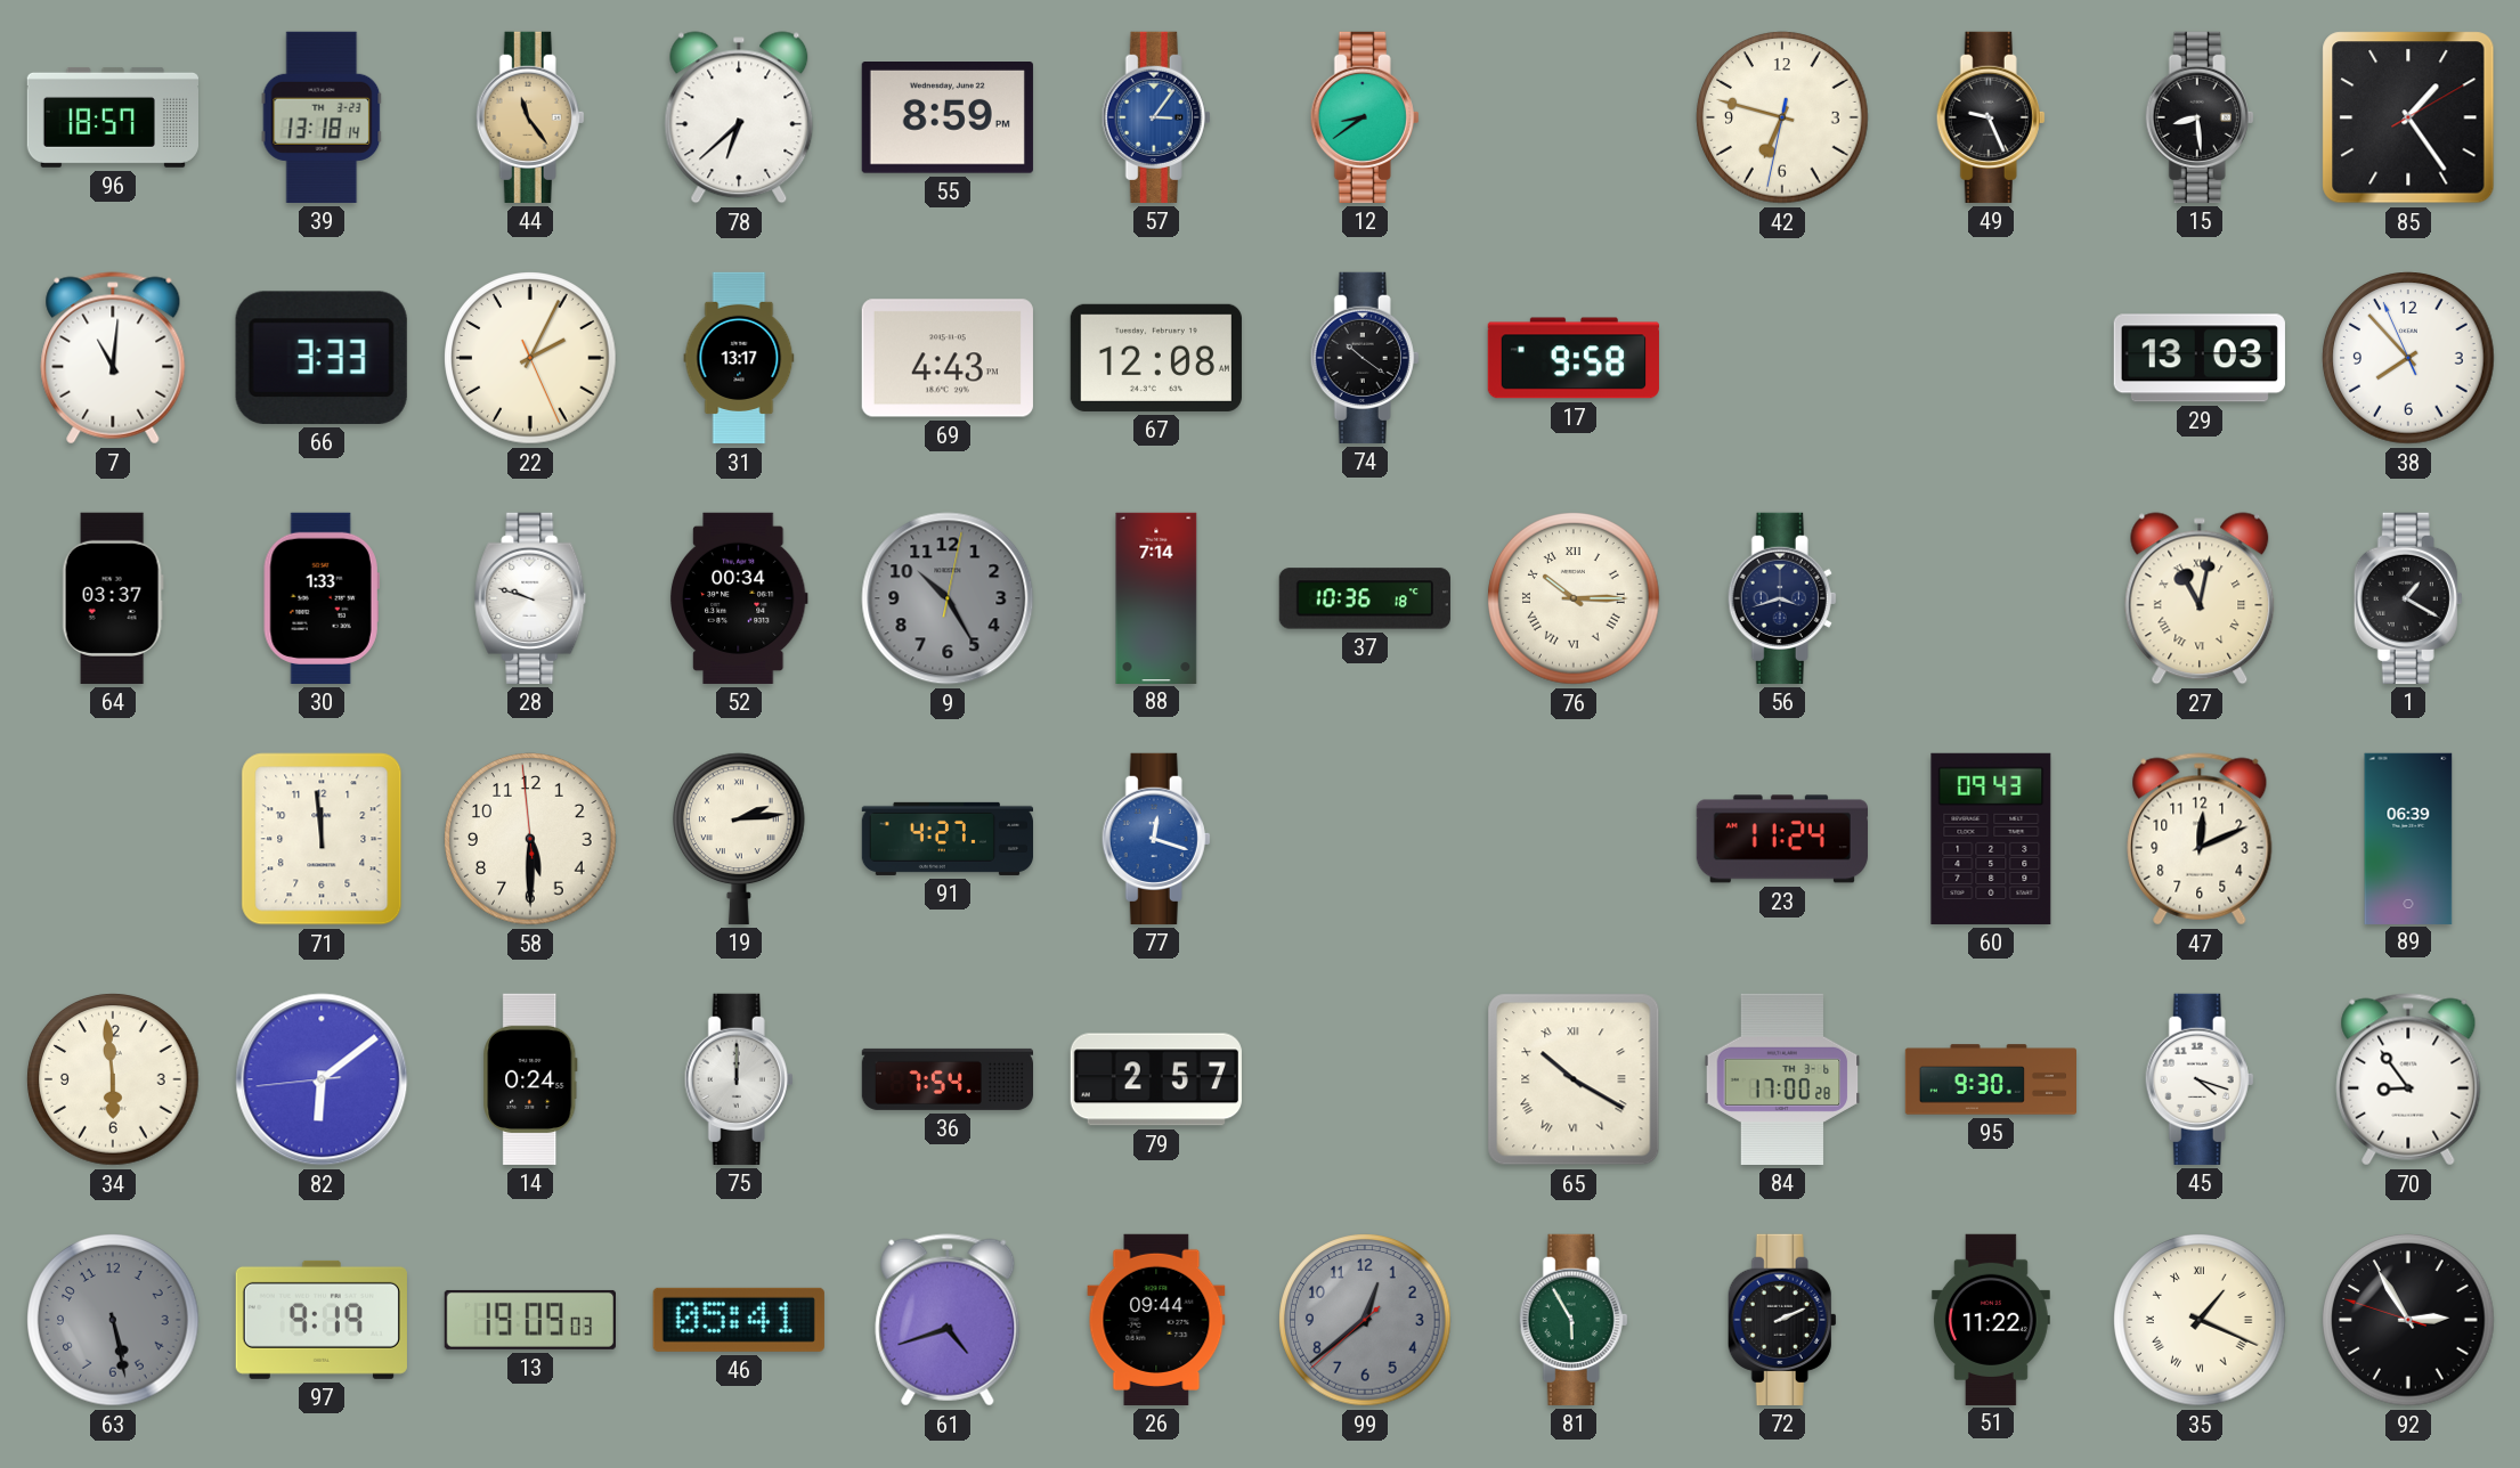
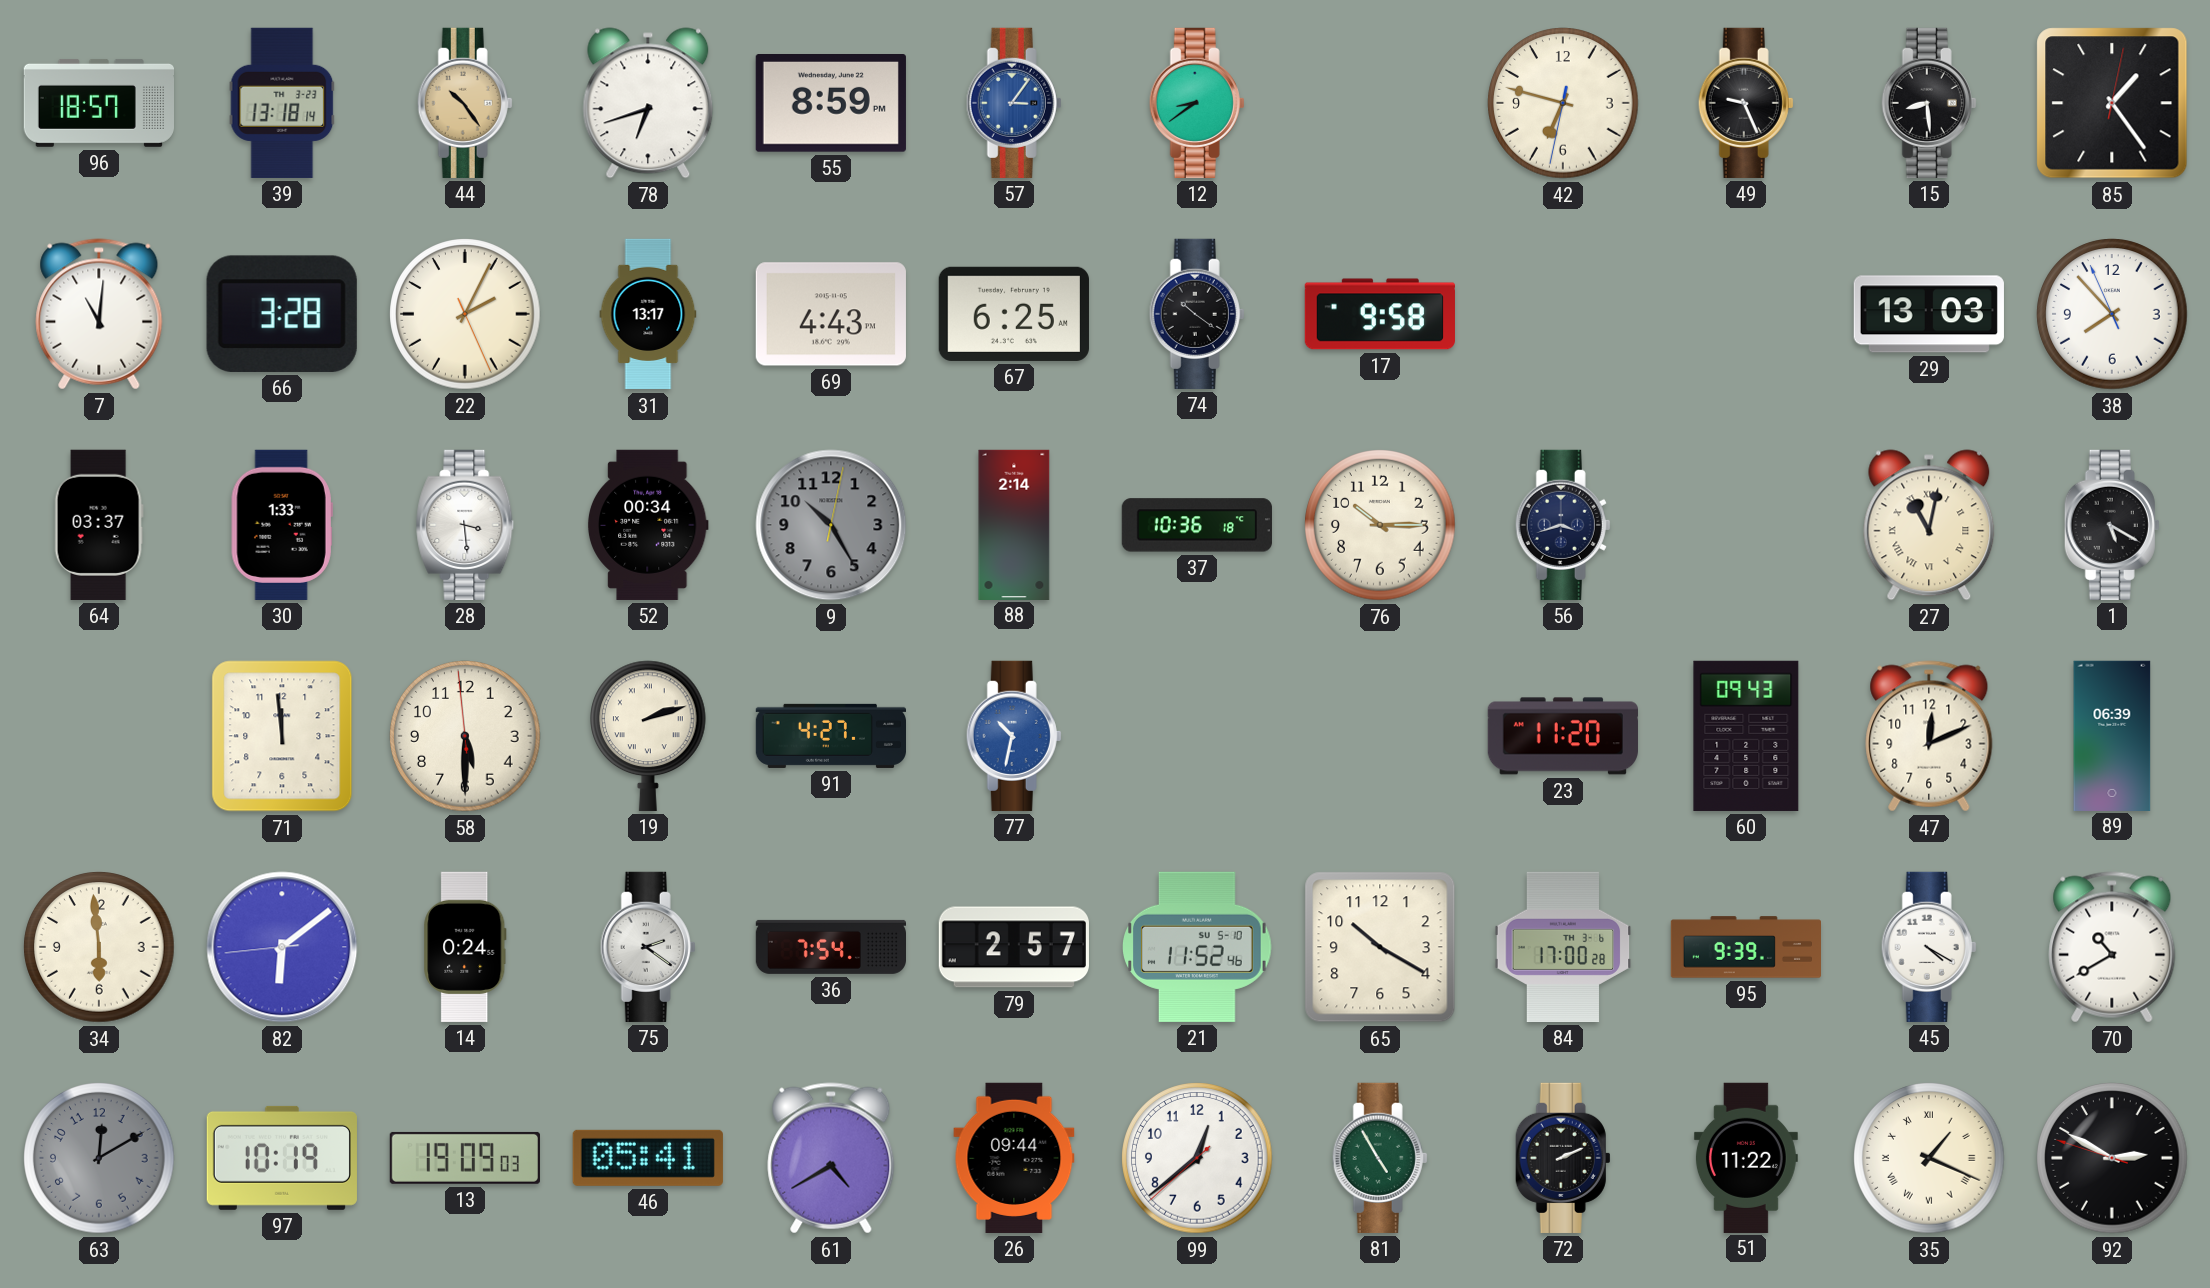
44: 11:24 -> 10:24
78: 6:38 -> 6:42
85: 1:24:10 -> 1:24:02
66: 3:33 -> 3:28
67: 12:08 -> 6:25
28: 9:48 -> 3:29
88: 7:14 -> 2:14
76 numerals: Roman -> Arabic
1: 1:20 -> 5:20
19: 2:14 -> 2:12
77: 12:18 -> 10:32
23: 11:24 -> 11:20
75: 12:00 -> 2:21
21: none -> 11:52
65 numerals: Roman -> Arabic
95: 9:30 -> 9:39
45: 4:18 -> 4:20
70: 8:54 -> 10:40
63: 5:28 -> 12:10
97: 9:19 -> 10:19
61: 4:42 -> 4:40
99 dial: grey -> white
81: 5:55 -> 4:55
92: 2:54 -> 2:49
